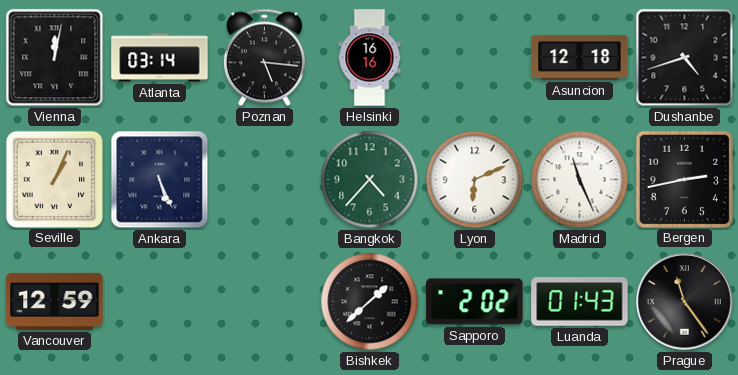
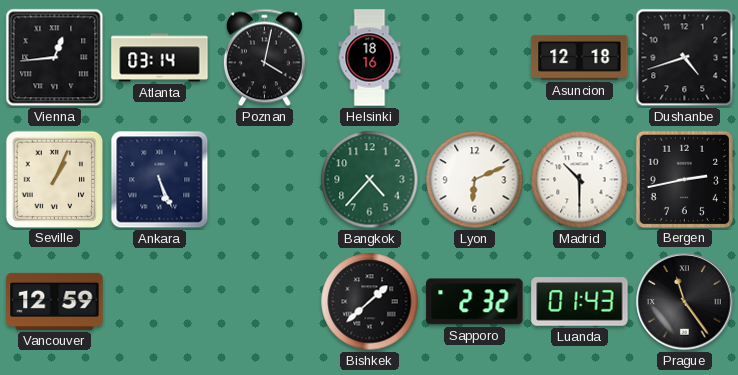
Vienna: 12:02 -> 12:44
Poznan: 5:16 -> 4:02
Helsinki: 16:16 -> 18:16
Madrid: 11:26 -> 10:30
Sapporo: 2:02 -> 2:32
